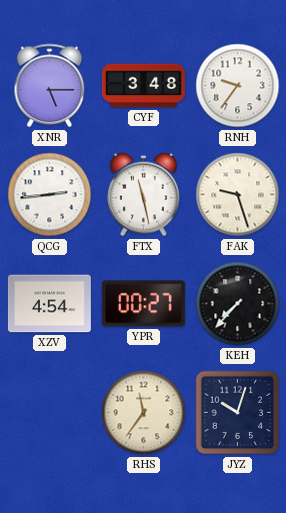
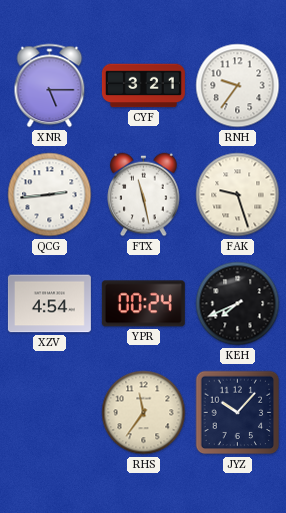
CYF: 3:48 -> 3:21
YPR: 00:27 -> 00:24
KEH: 7:37 -> 7:41
JYZ: 10:03 -> 10:07
